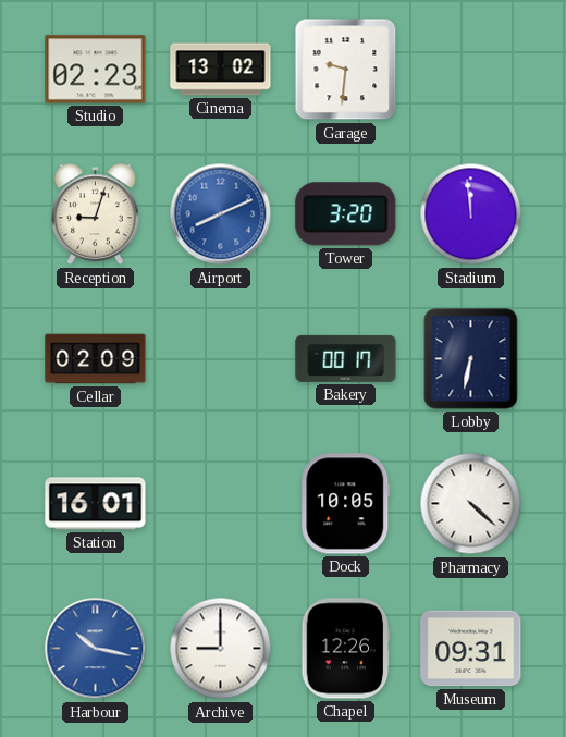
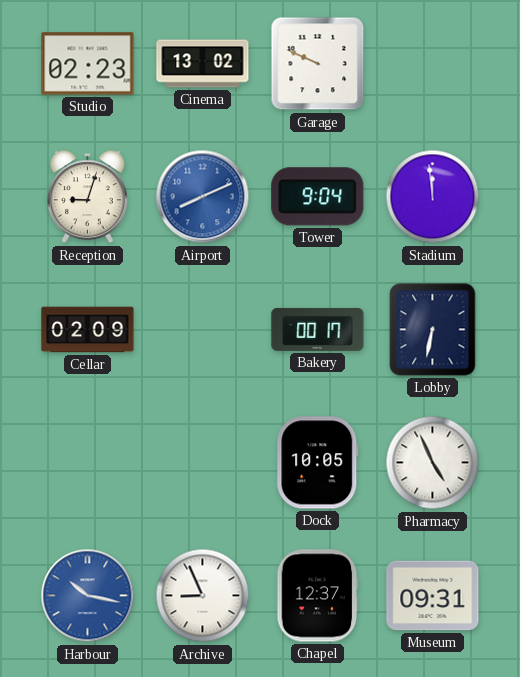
Garage: 9:31 -> 9:49
Tower: 3:20 -> 9:04
Station: 16:01 -> none
Pharmacy: 4:22 -> 4:56
Archive: 9:00 -> 8:56
Chapel: 12:26 -> 12:37
